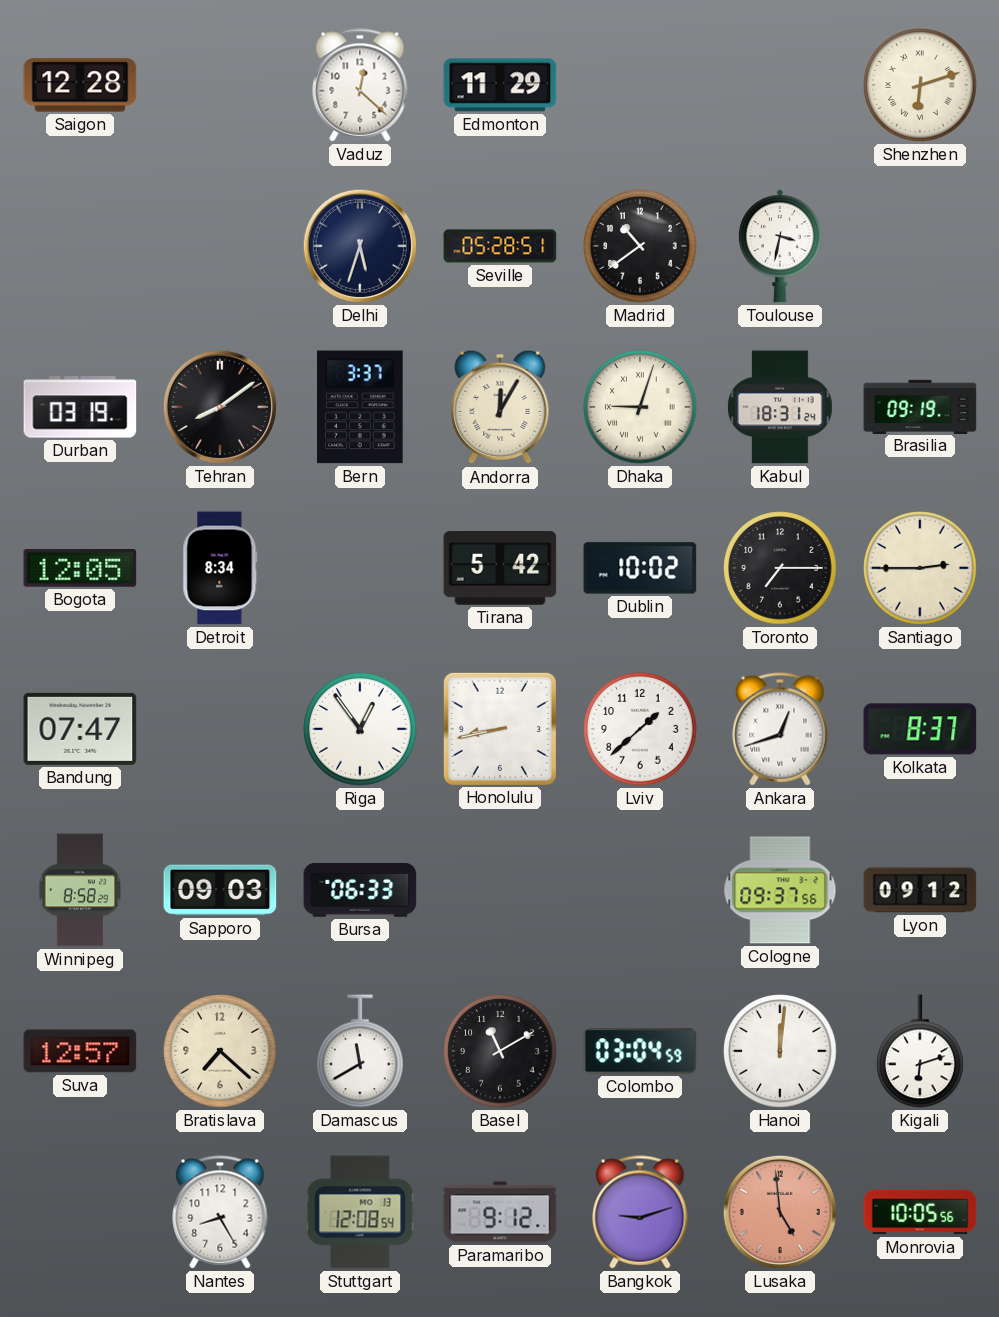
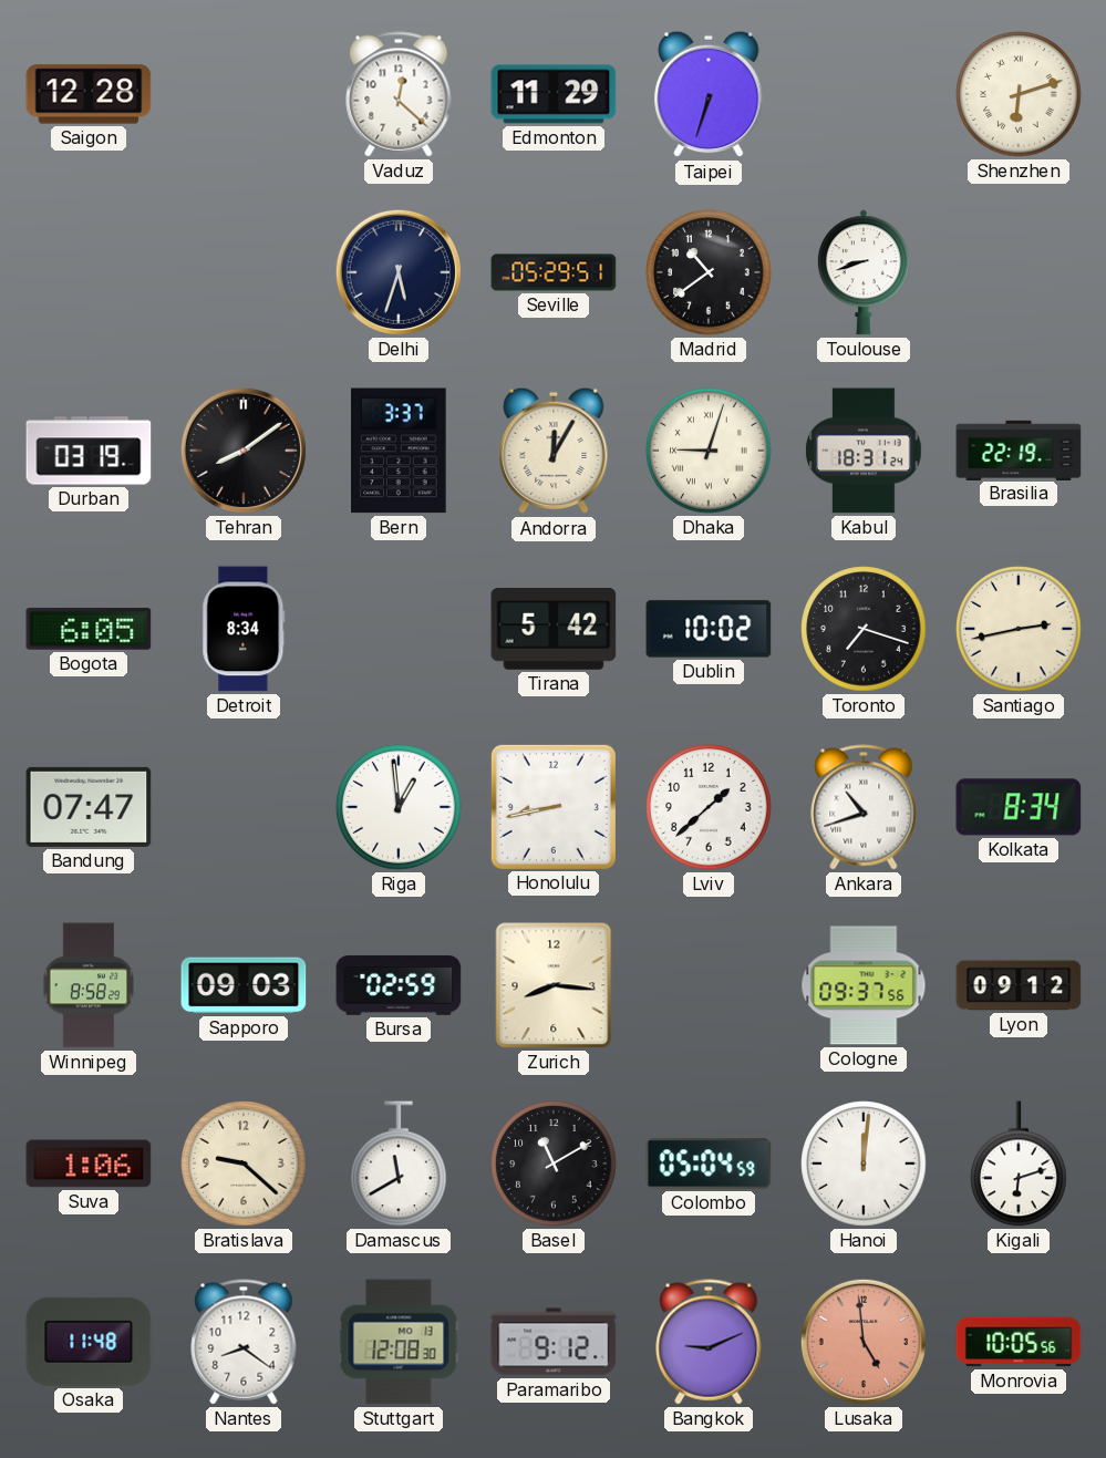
Taipei: none -> 6:33
Seville: 05:28 -> 05:29
Toulouse: 3:32 -> 8:42
Brasilia: 09:19 -> 22:19
Bogota: 12:05 -> 6:05
Toronto: 7:15 -> 7:18
Santiago: 2:45 -> 2:43
Riga: 12:54 -> 12:59
Ankara: 12:42 -> 10:42
Kolkata: 8:37 -> 8:34
Bursa: 06:33 -> 02:59
Zurich: none -> 8:16
Suva: 12:57 -> 1:06
Bratislava: 7:22 -> 9:22
Colombo: 03:04 -> 05:04
Osaka: none -> 11:48
Nantes: 8:25 -> 8:21
Stuttgart: 12:08:54 -> 12:08:30
Bangkok: 9:12 -> 9:11
